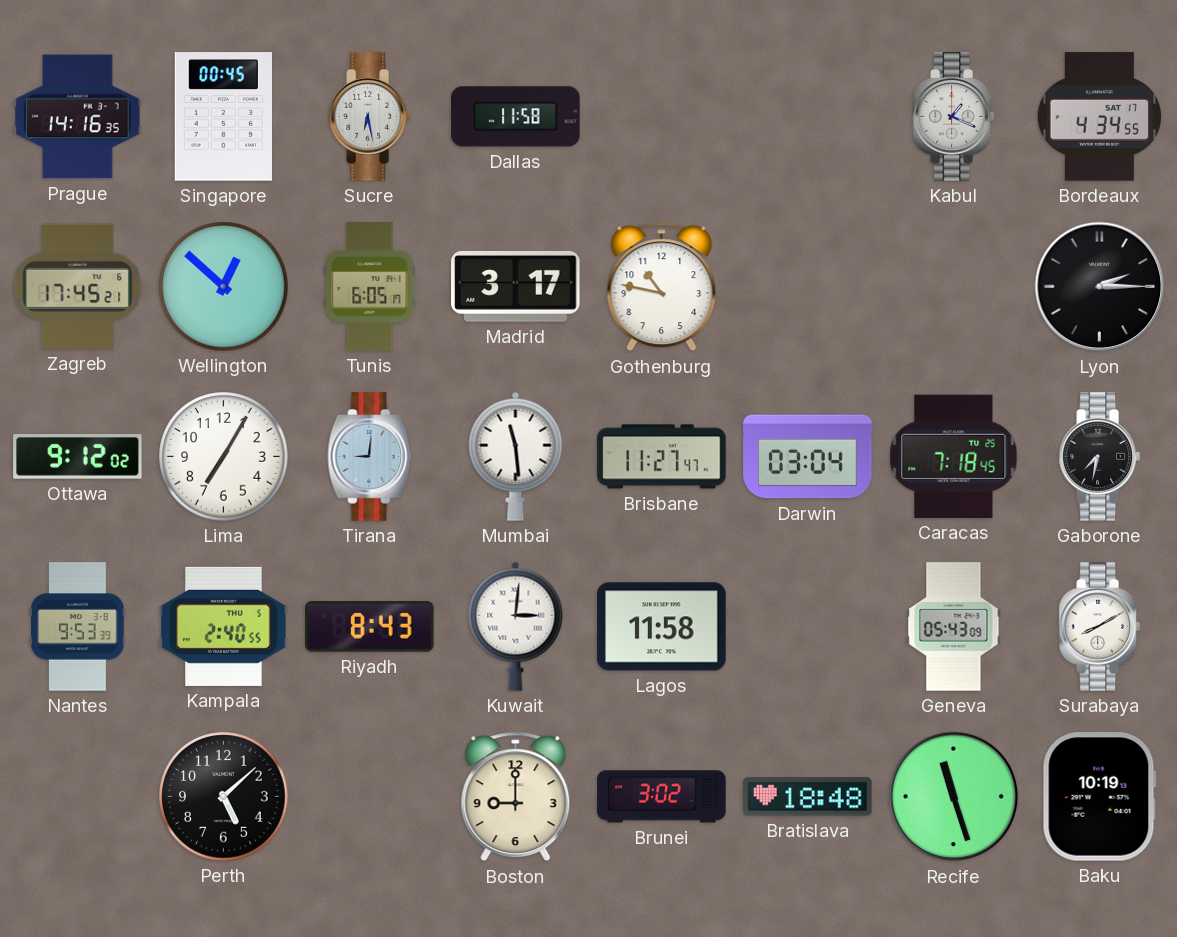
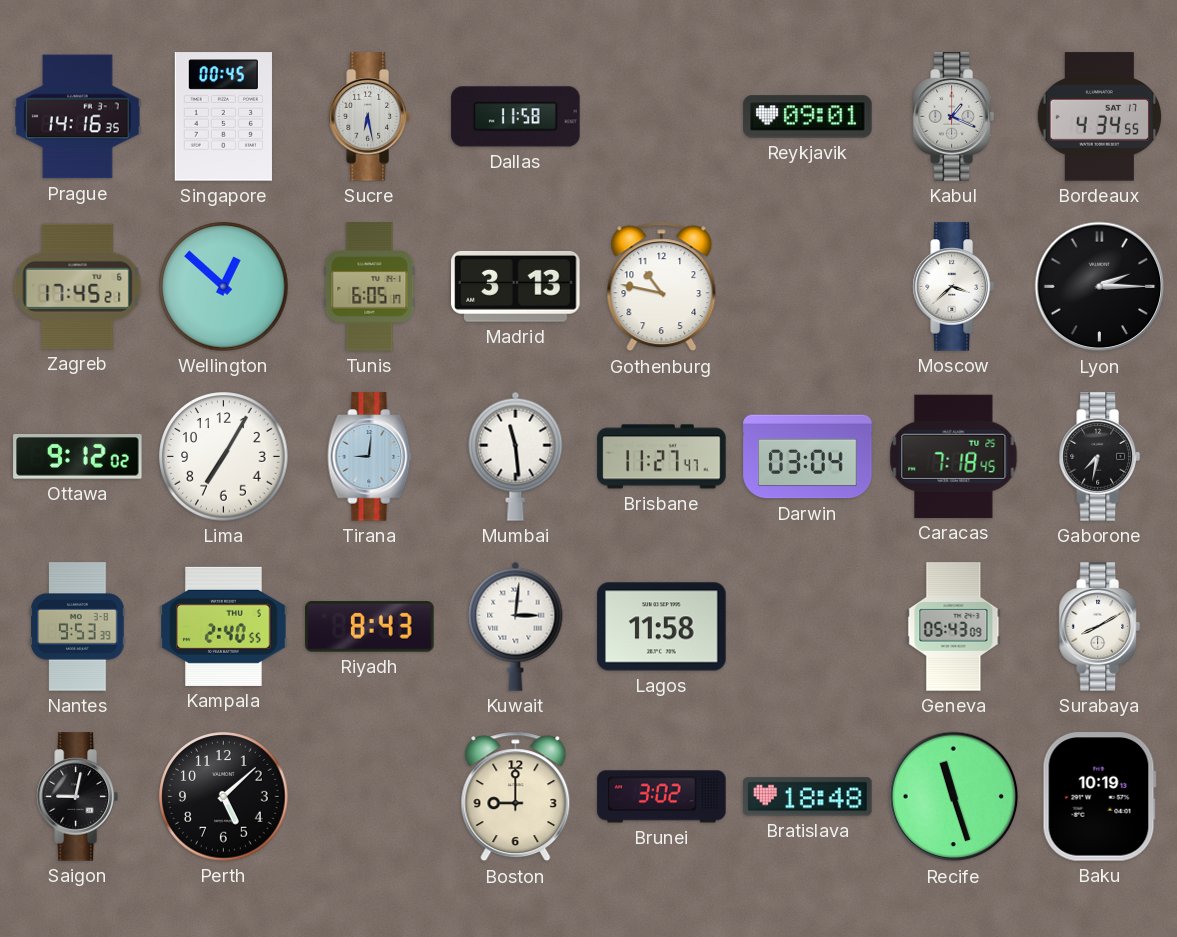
Reykjavik: none -> 09:01
Madrid: 3:17 -> 3:13
Moscow: none -> 3:38
Saigon: none -> 9:02
